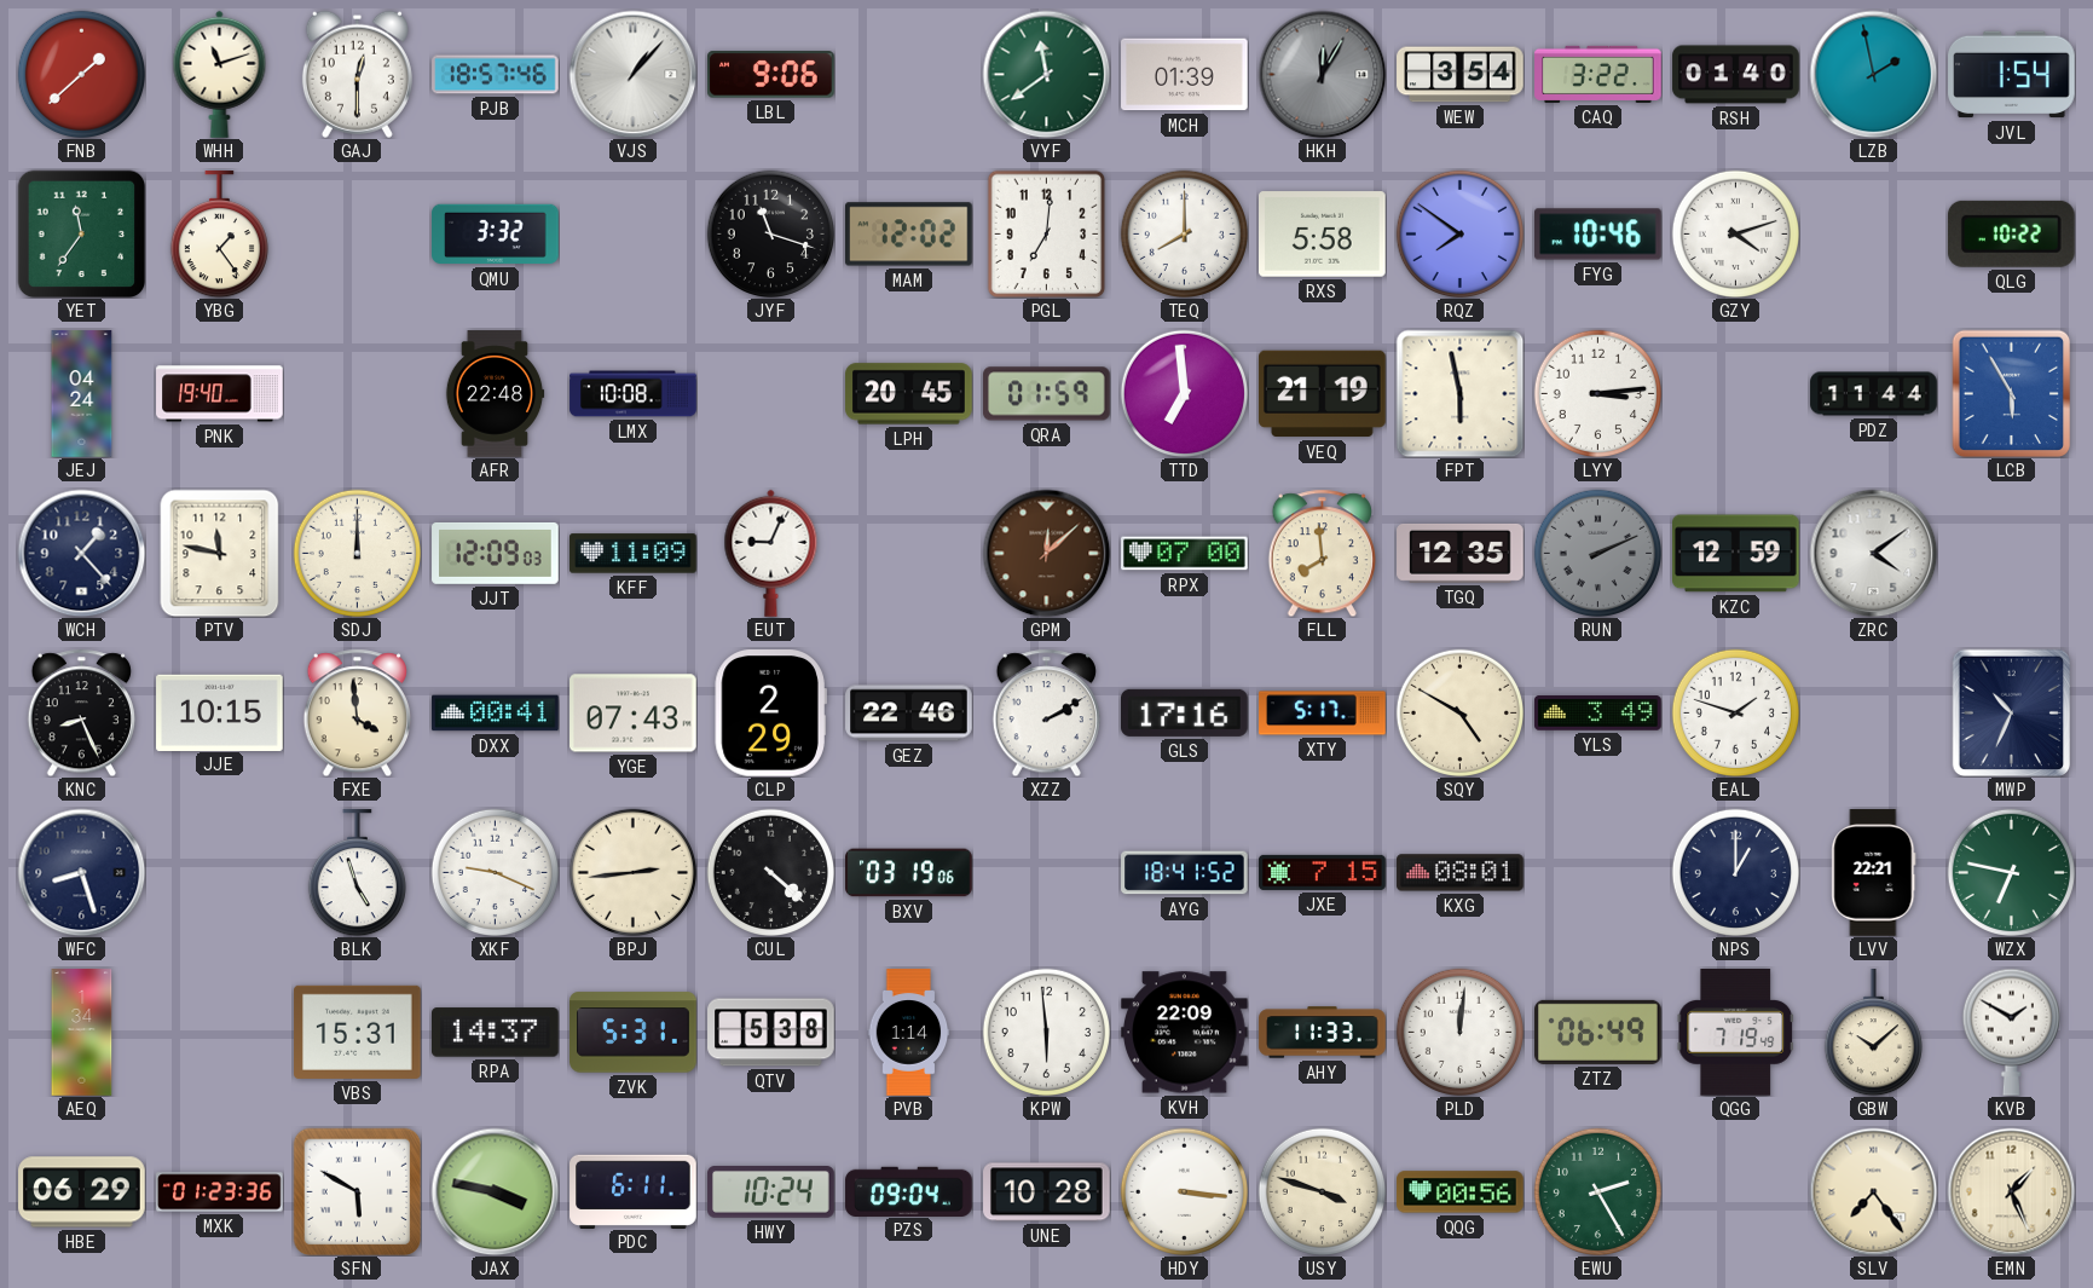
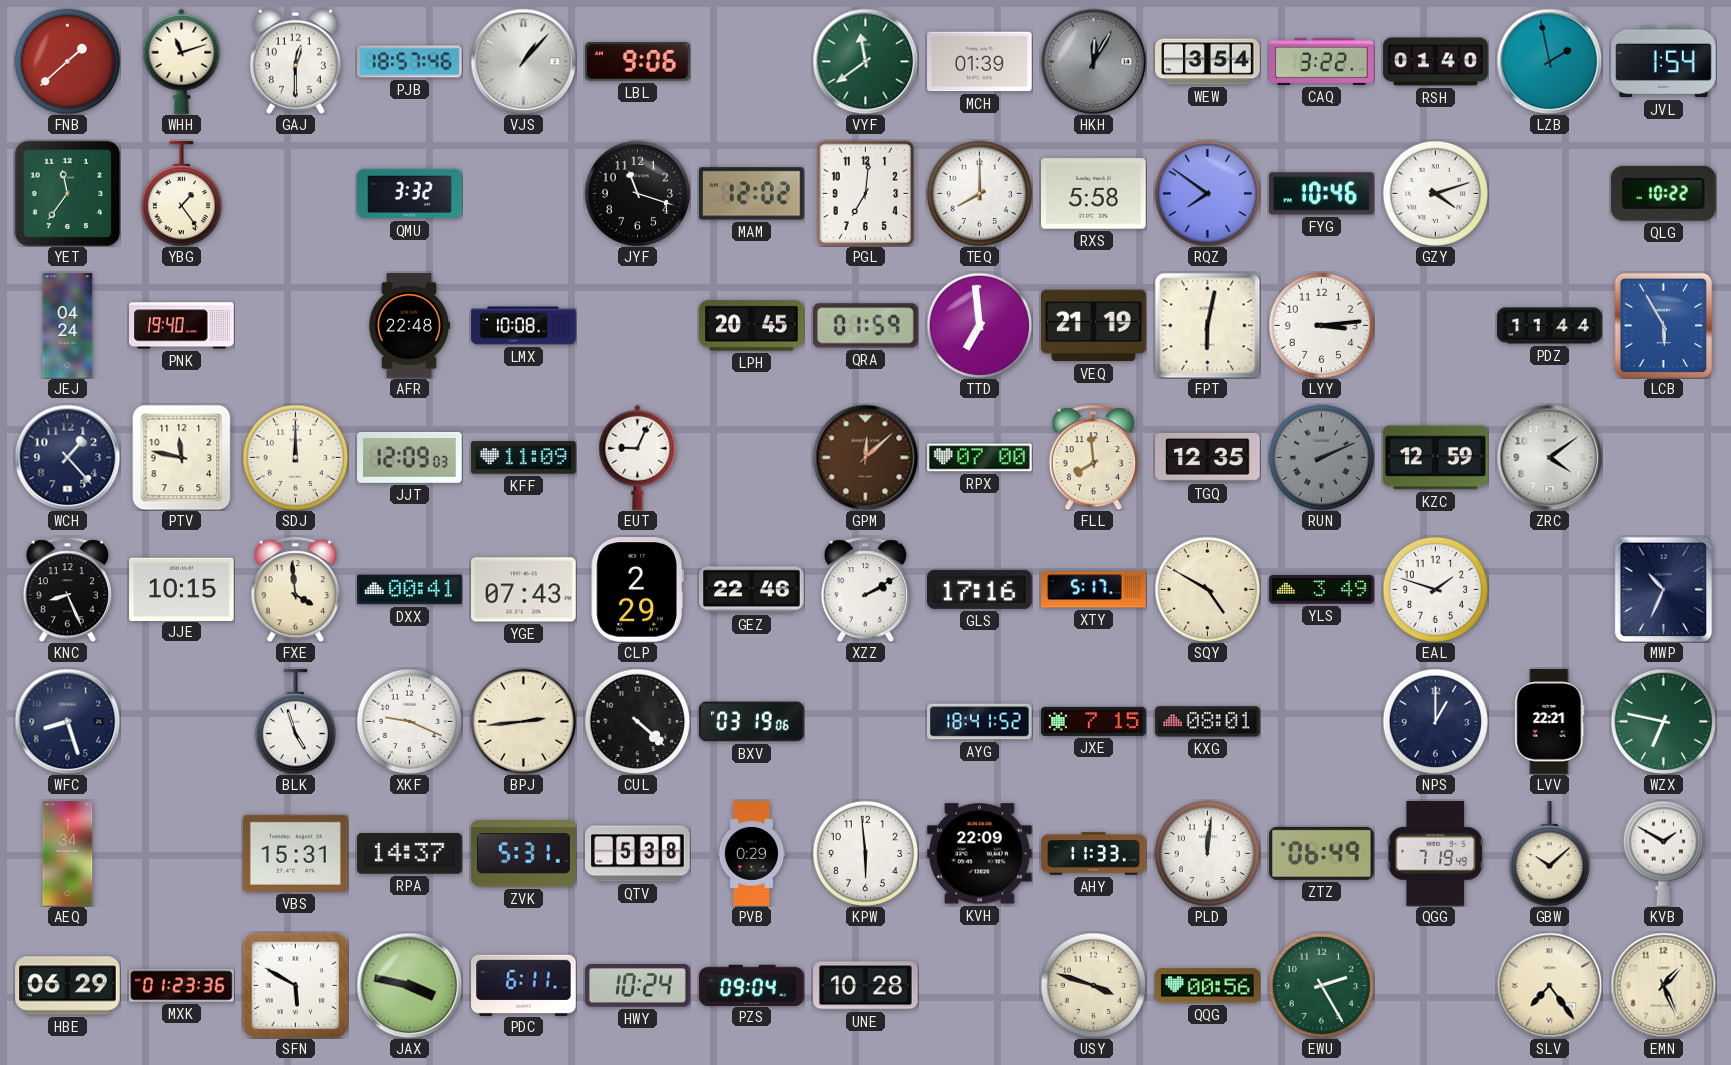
FPT: 5:58 -> 6:02
PVB: 1:14 -> 0:29
HDY: 3:16 -> none
